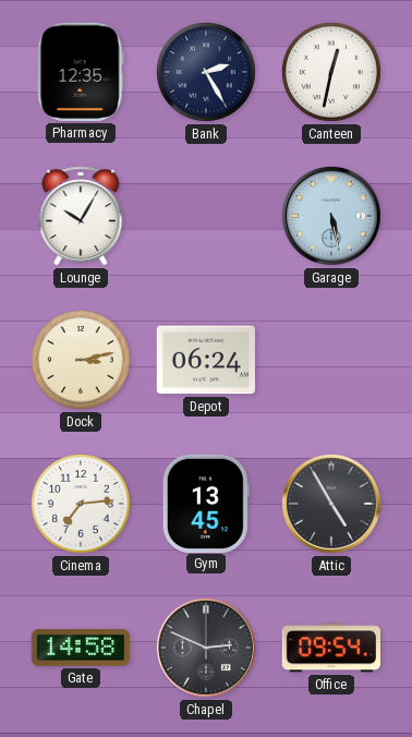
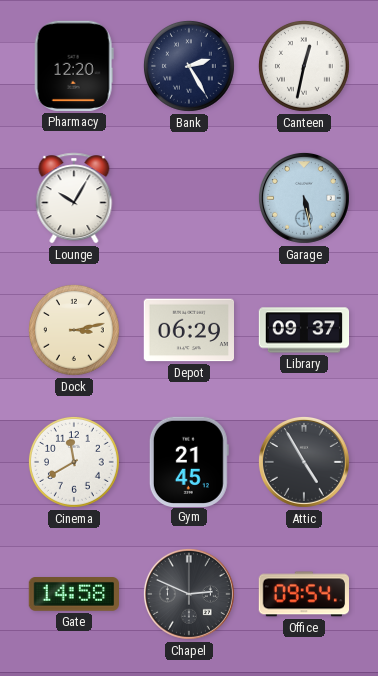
Pharmacy: 12:35 -> 12:20
Depot: 06:24 -> 06:29
Library: none -> 09:37
Cinema: 7:14 -> 11:40
Gym: 13:45 -> 21:45
